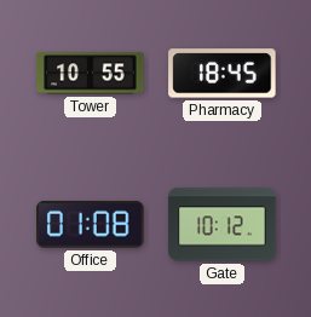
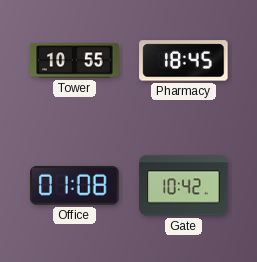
Gate: 10:12 -> 10:42
